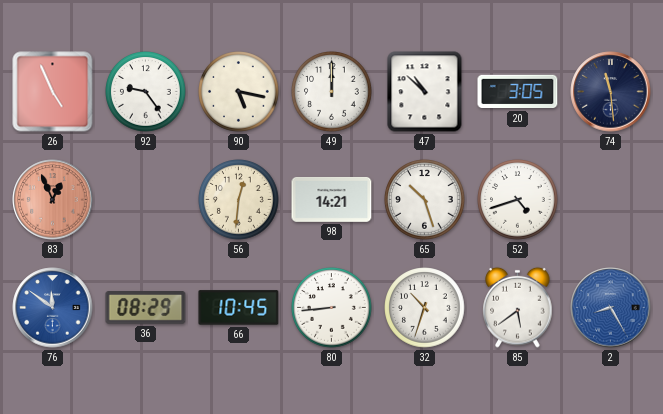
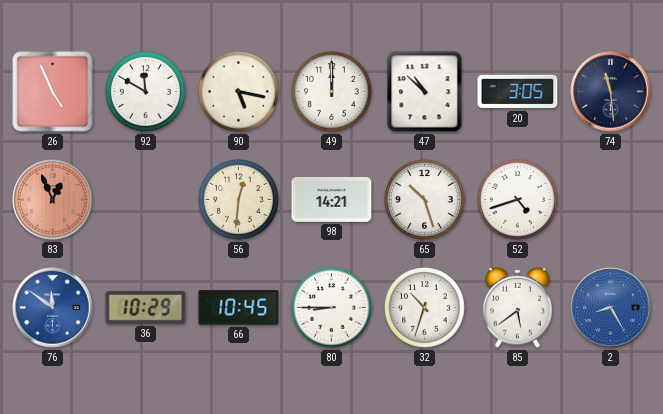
92: 9:24 -> 11:50
36: 08:29 -> 10:29
80: 8:44 -> 8:45
